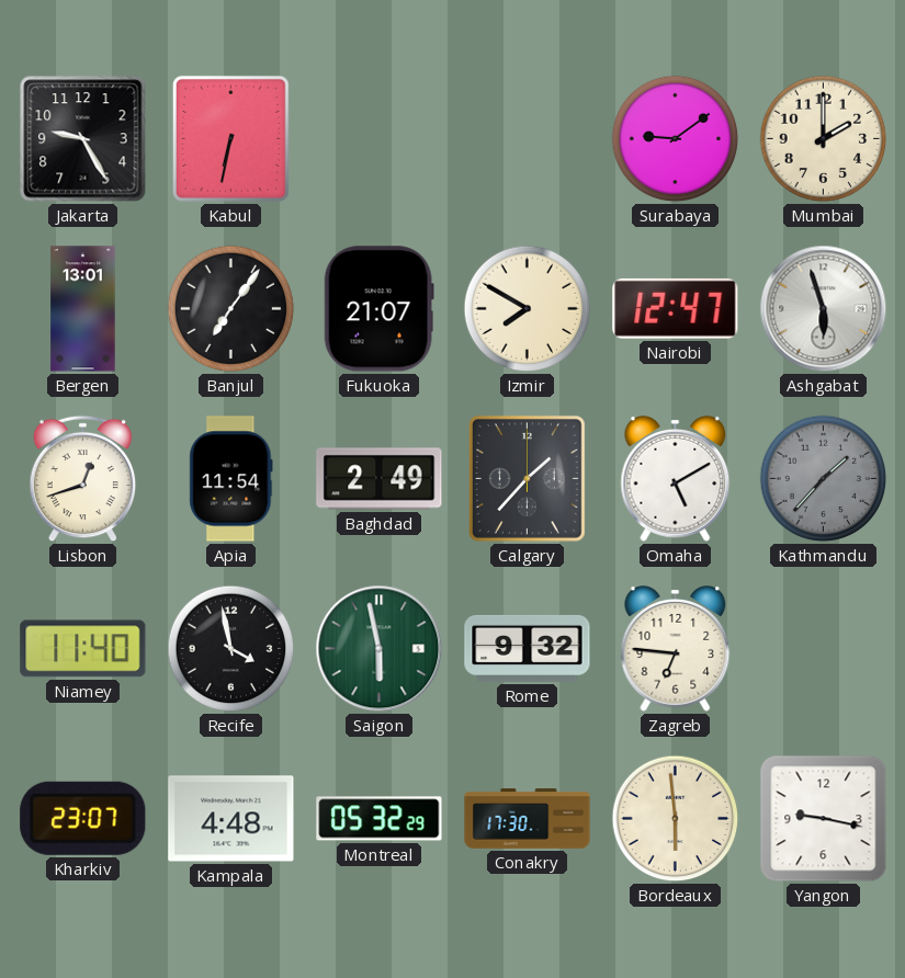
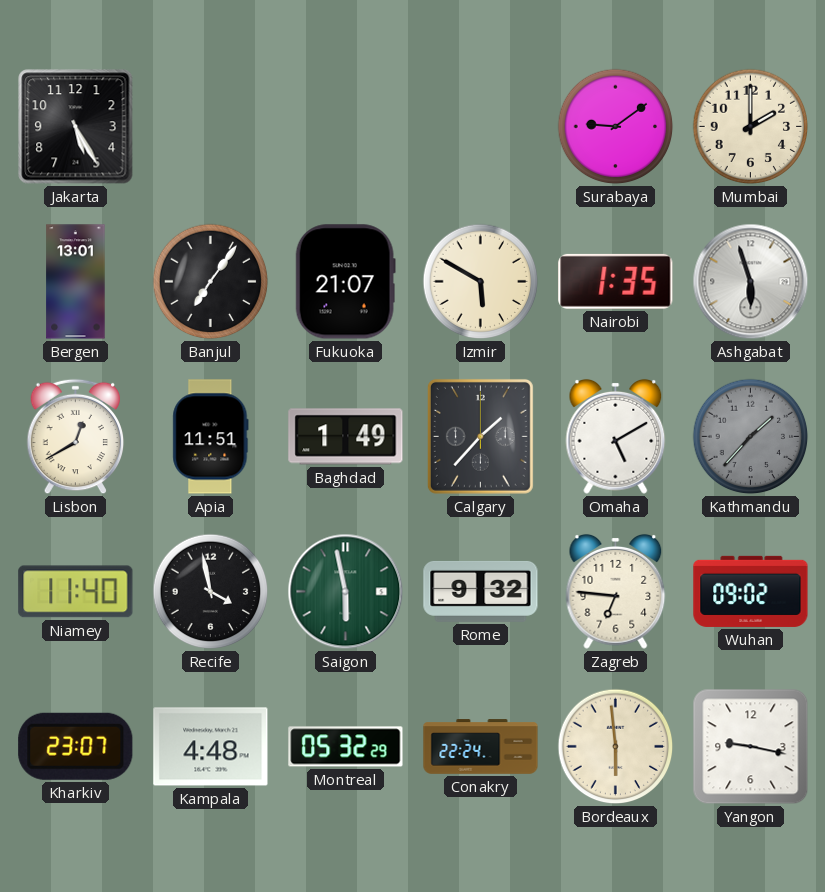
Jakarta: 9:25 -> 5:25
Kabul: 6:32 -> none
Izmir: 7:50 -> 5:50
Nairobi: 12:47 -> 1:35
Lisbon: 12:42 -> 12:40
Apia: 11:54 -> 11:51
Baghdad: 2:49 -> 1:49
Wuhan: none -> 09:02
Conakry: 17:30 -> 22:24
